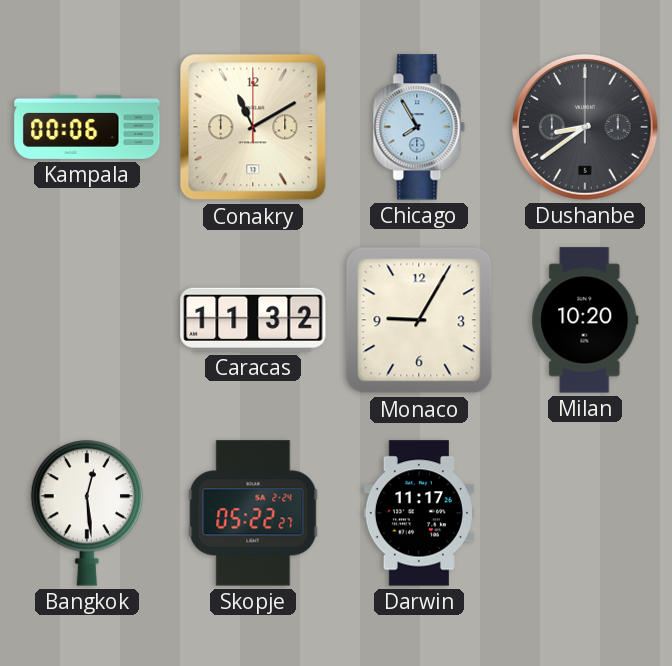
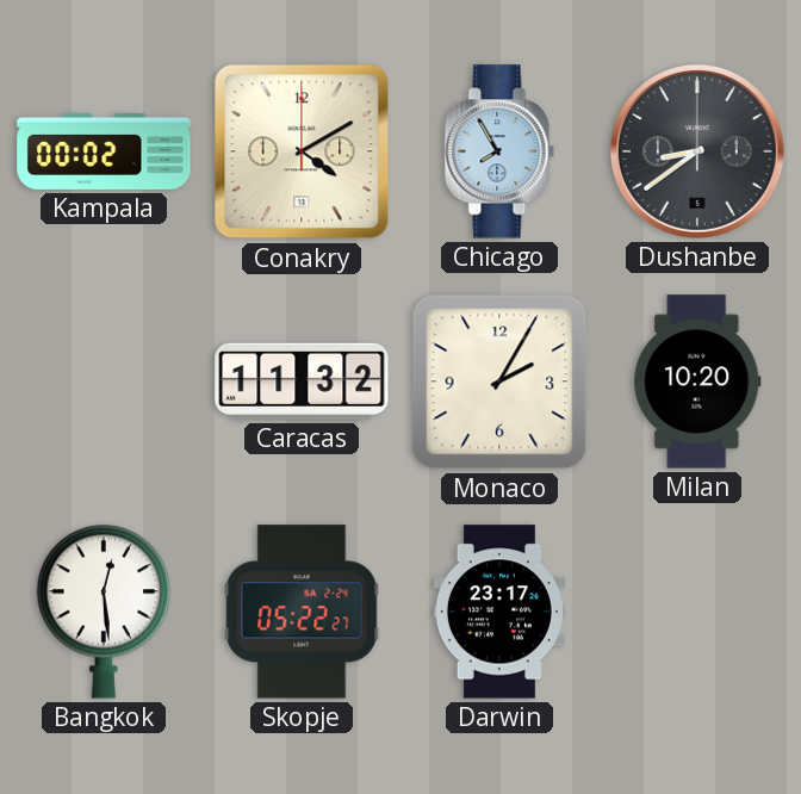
Kampala: 00:06 -> 00:02
Conakry: 11:10 -> 4:10
Monaco: 9:05 -> 2:05
Darwin: 11:17 -> 23:17
